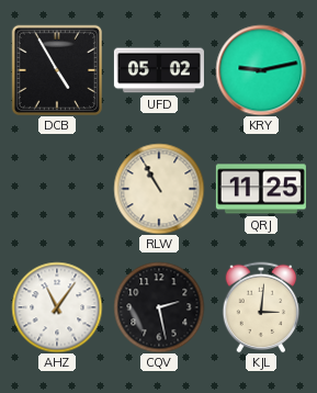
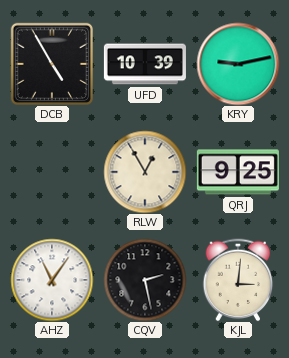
UFD: 05:02 -> 10:39
RLW: 10:55 -> 12:55
QRJ: 11:25 -> 9:25
